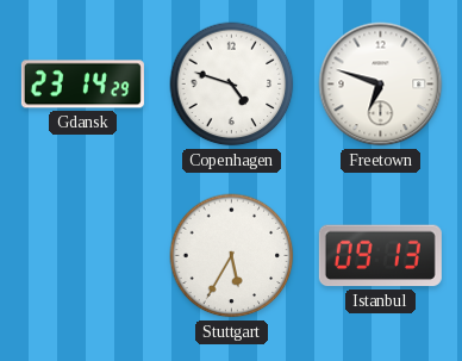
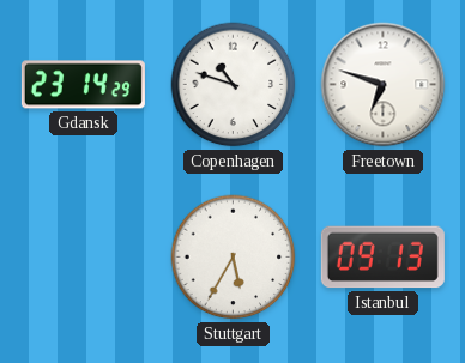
Copenhagen: 4:48 -> 10:48
